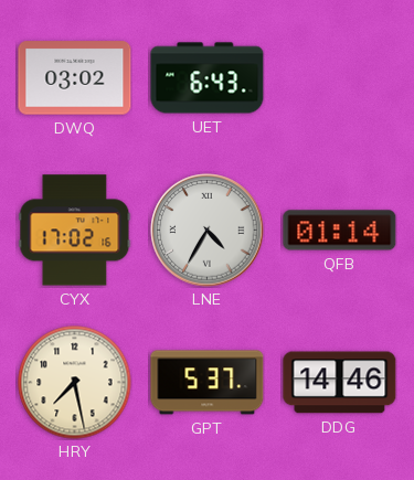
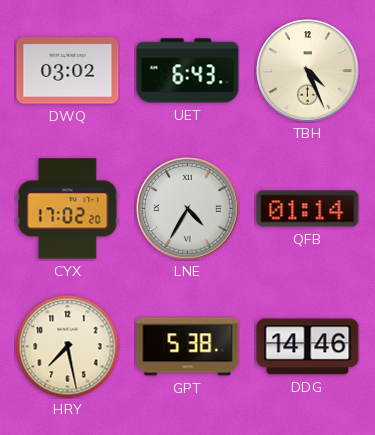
TBH: none -> 4:26
CYX: 17:02:16 -> 17:02:20
GPT: 5:37 -> 5:38
